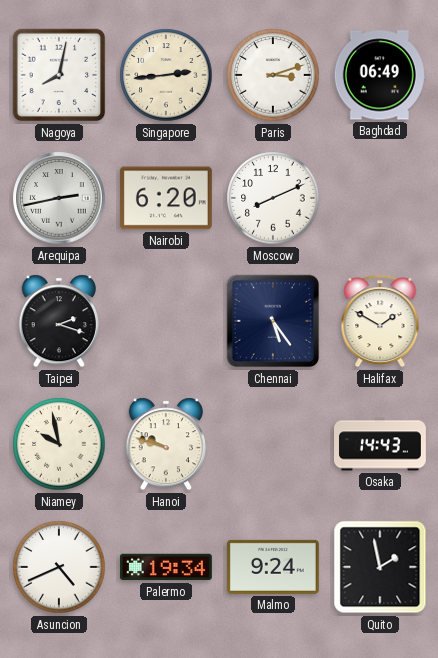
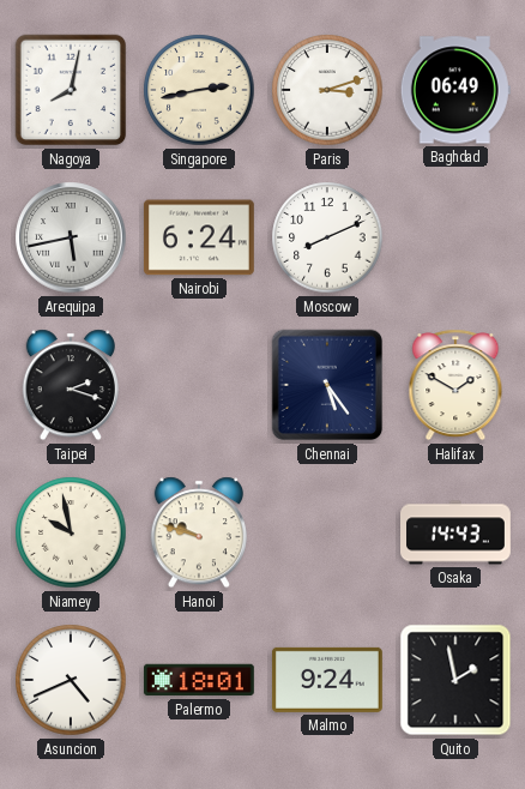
Singapore: 2:44 -> 2:43
Arequipa: 2:43 -> 5:43
Nairobi: 6:20 -> 6:24
Palermo: 19:34 -> 18:01
